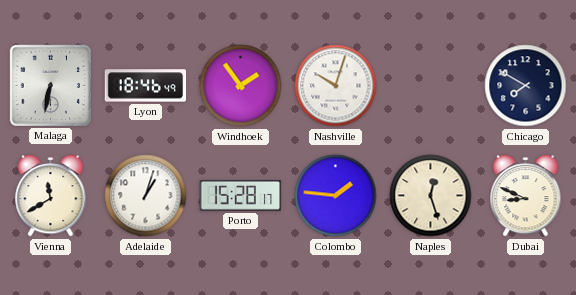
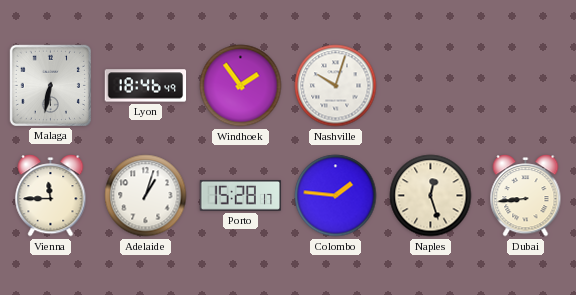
Chicago: 7:50 -> none
Vienna: 11:40 -> 11:45
Dubai: 8:49 -> 8:44
